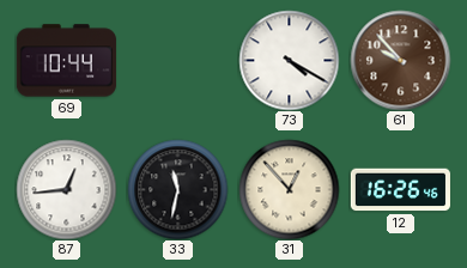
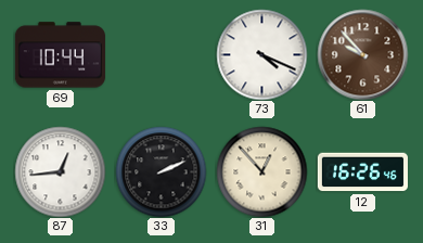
73: 4:20 -> 4:19
33: 11:32 -> 2:11
